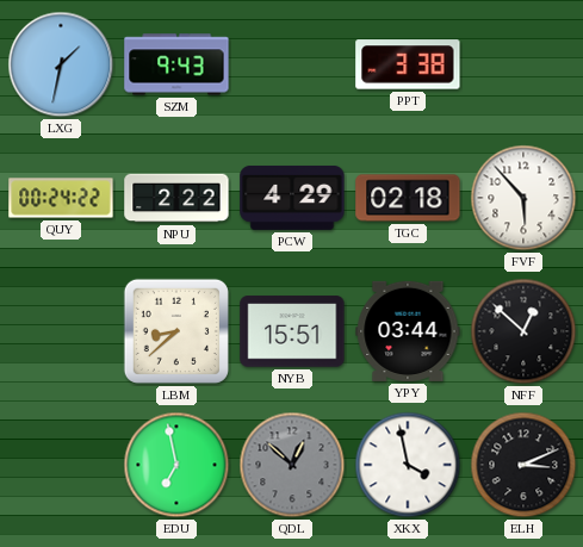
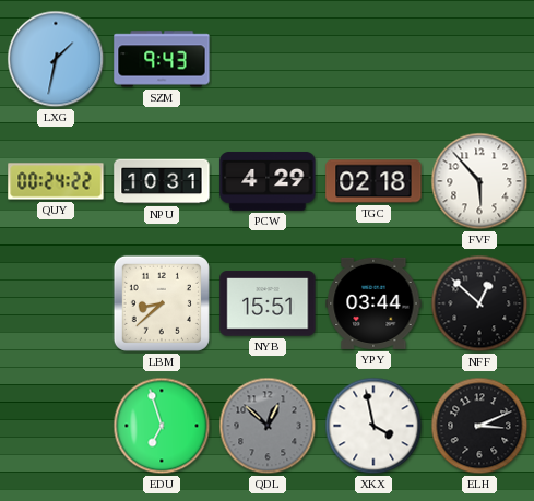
PPT: 3:38 -> none
NPU: 2:22 -> 10:31
EDU: 6:58 -> 6:57
